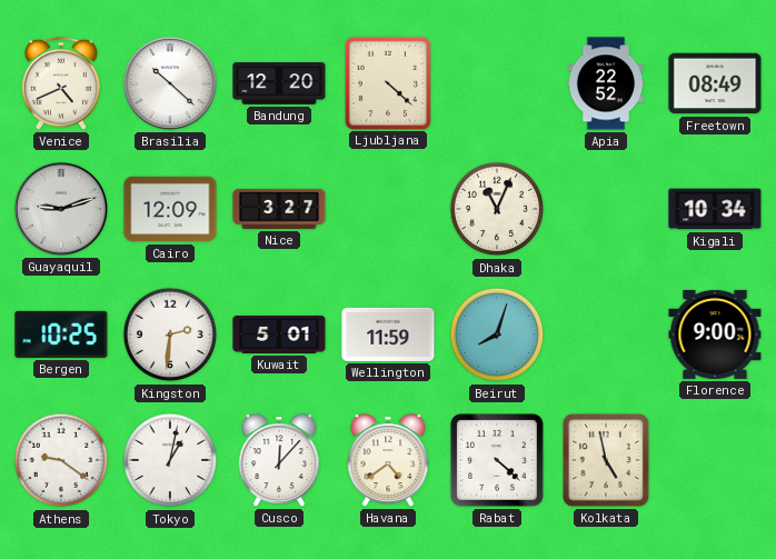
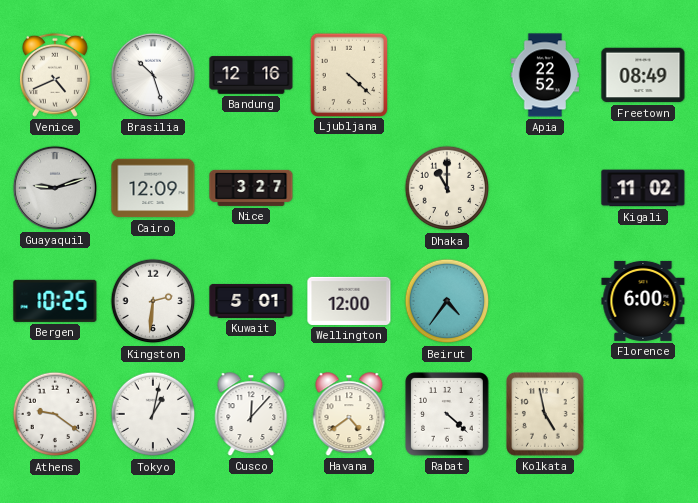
Brasilia: 10:22 -> 10:27
Bandung: 12:20 -> 12:16
Dhaka: 11:04 -> 11:00
Kigali: 10:34 -> 11:02
Wellington: 11:59 -> 12:00
Beirut: 8:03 -> 4:36
Florence: 9:00 -> 6:00
